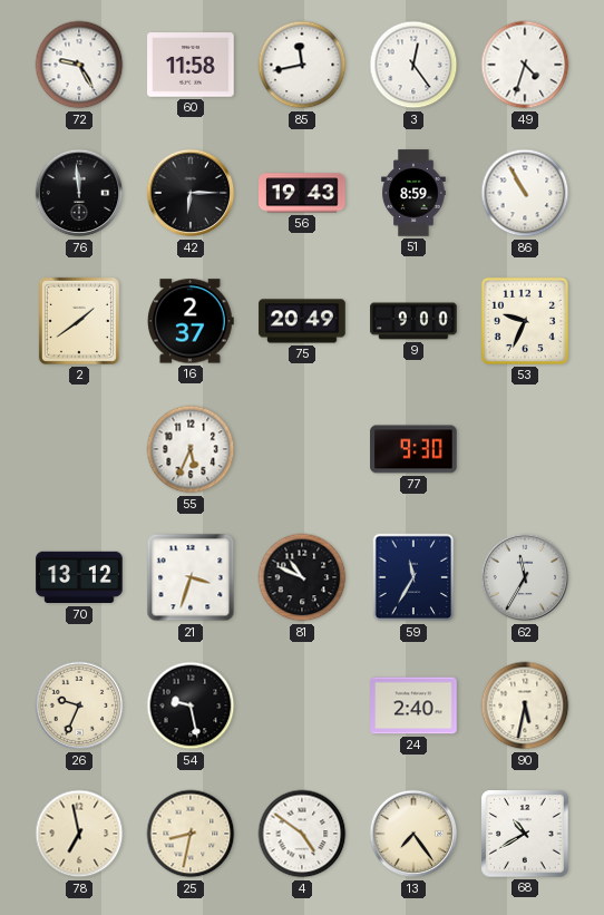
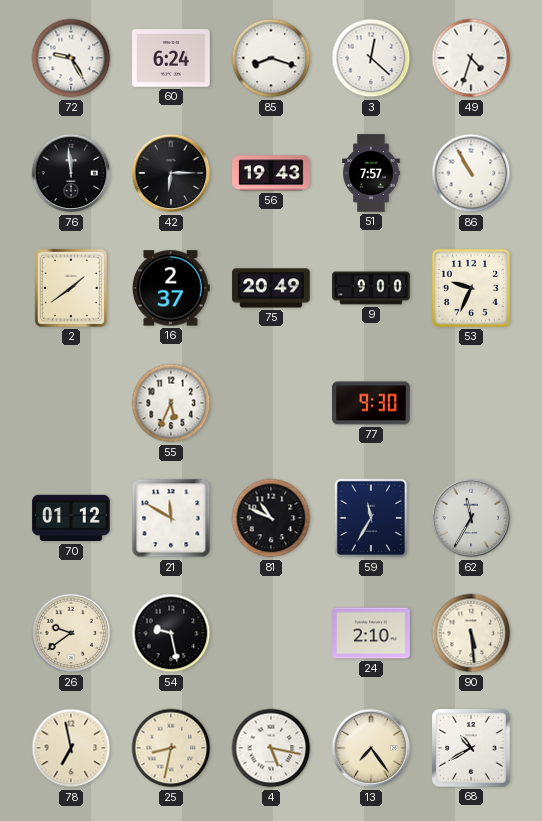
60: 11:58 -> 6:24
85: 11:43 -> 8:18
3: 12:24 -> 12:22
51: 8:59 -> 7:57
70: 13:12 -> 01:12
21: 3:33 -> 11:50
26: 9:34 -> 9:39
24: 2:40 -> 2:10
90: 5:32 -> 5:29
4: 4:51 -> 5:17
